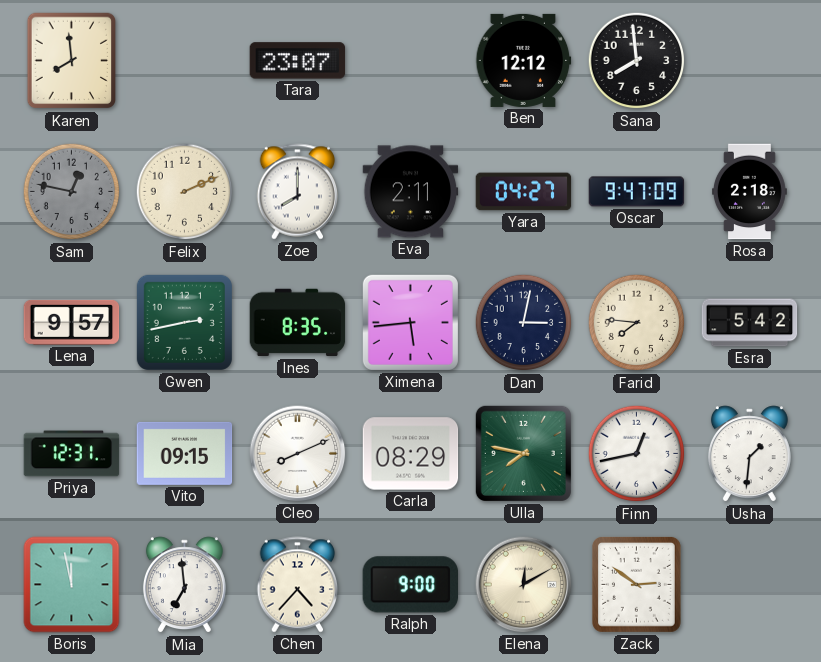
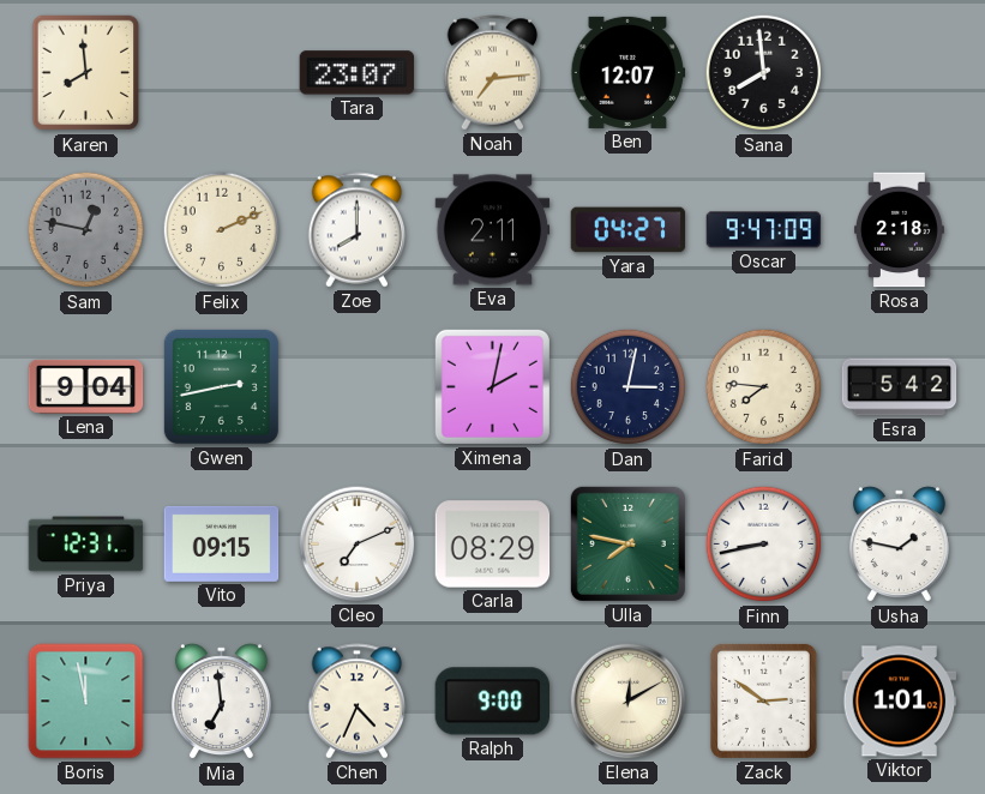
Noah: none -> 7:14
Ben: 12:12 -> 12:07
Lena: 9:57 -> 9:04
Ines: 8:35 -> none
Ximena: 5:44 -> 2:02
Cleo: 8:11 -> 7:11
Finn: 12:43 -> 8:43
Usha: 1:31 -> 1:47
Chen: 4:37 -> 4:34
Viktor: none -> 1:01
